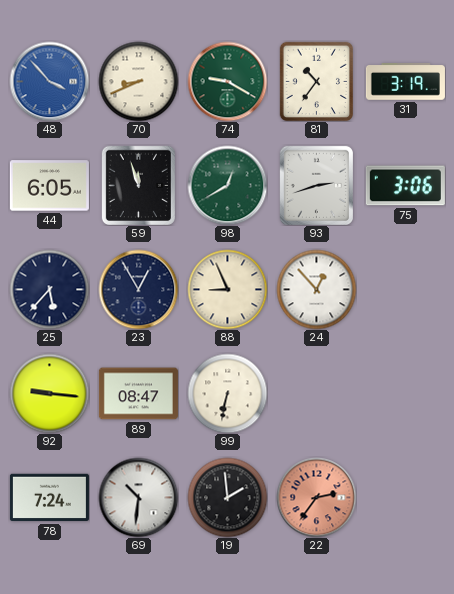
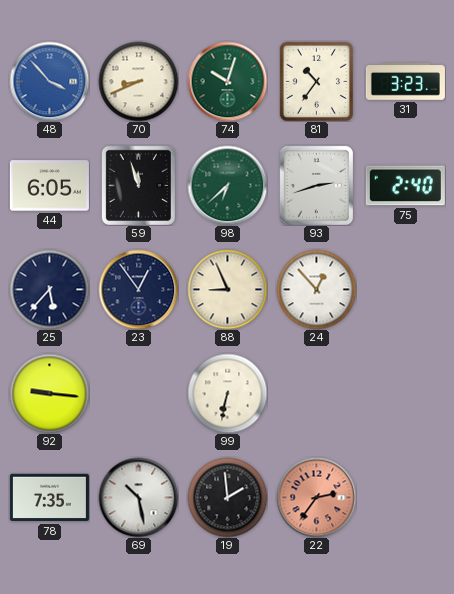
74: 9:20 -> 10:03
31: 3:19 -> 3:23
98: 12:40 -> 6:38
75: 3:06 -> 2:40
23: 12:55 -> 12:54
89: 08:47 -> none
78: 7:24 -> 7:35
69: 10:31 -> 10:28
